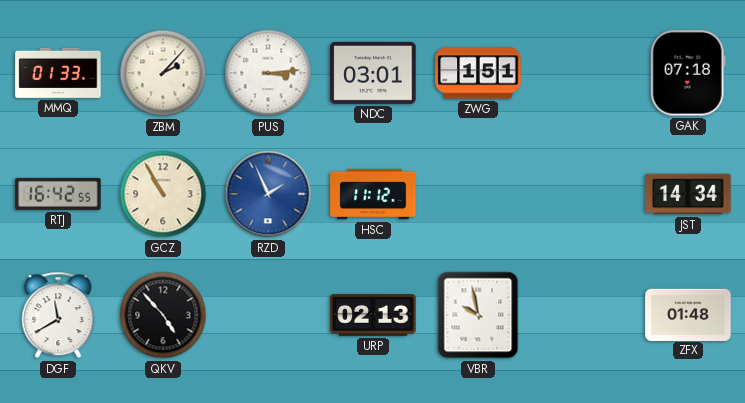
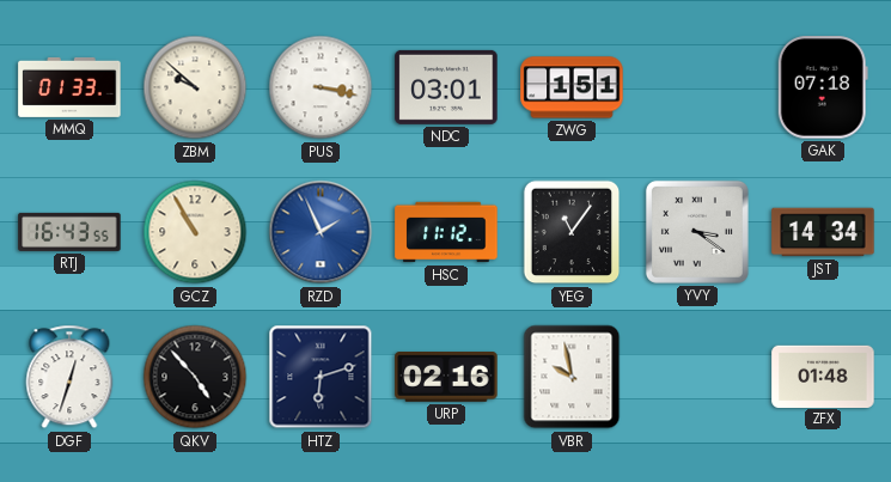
ZBM: 2:07 -> 9:52
PUS: 3:14 -> 3:17
RTJ: 16:42 -> 16:43
YEG: none -> 11:06
YVY: none -> 3:21
DGF: 11:40 -> 12:33
HTZ: none -> 6:12
URP: 02:13 -> 02:16
